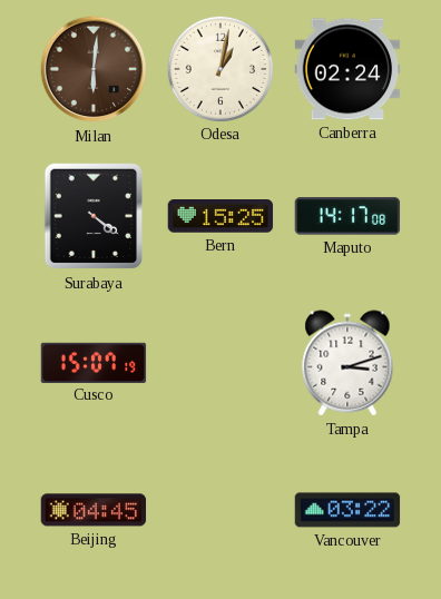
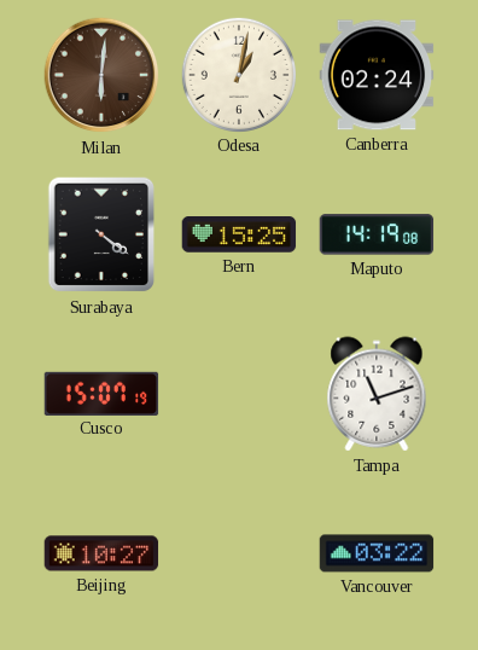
Maputo: 14:17 -> 14:19
Tampa: 3:12 -> 11:12
Beijing: 04:45 -> 10:27
